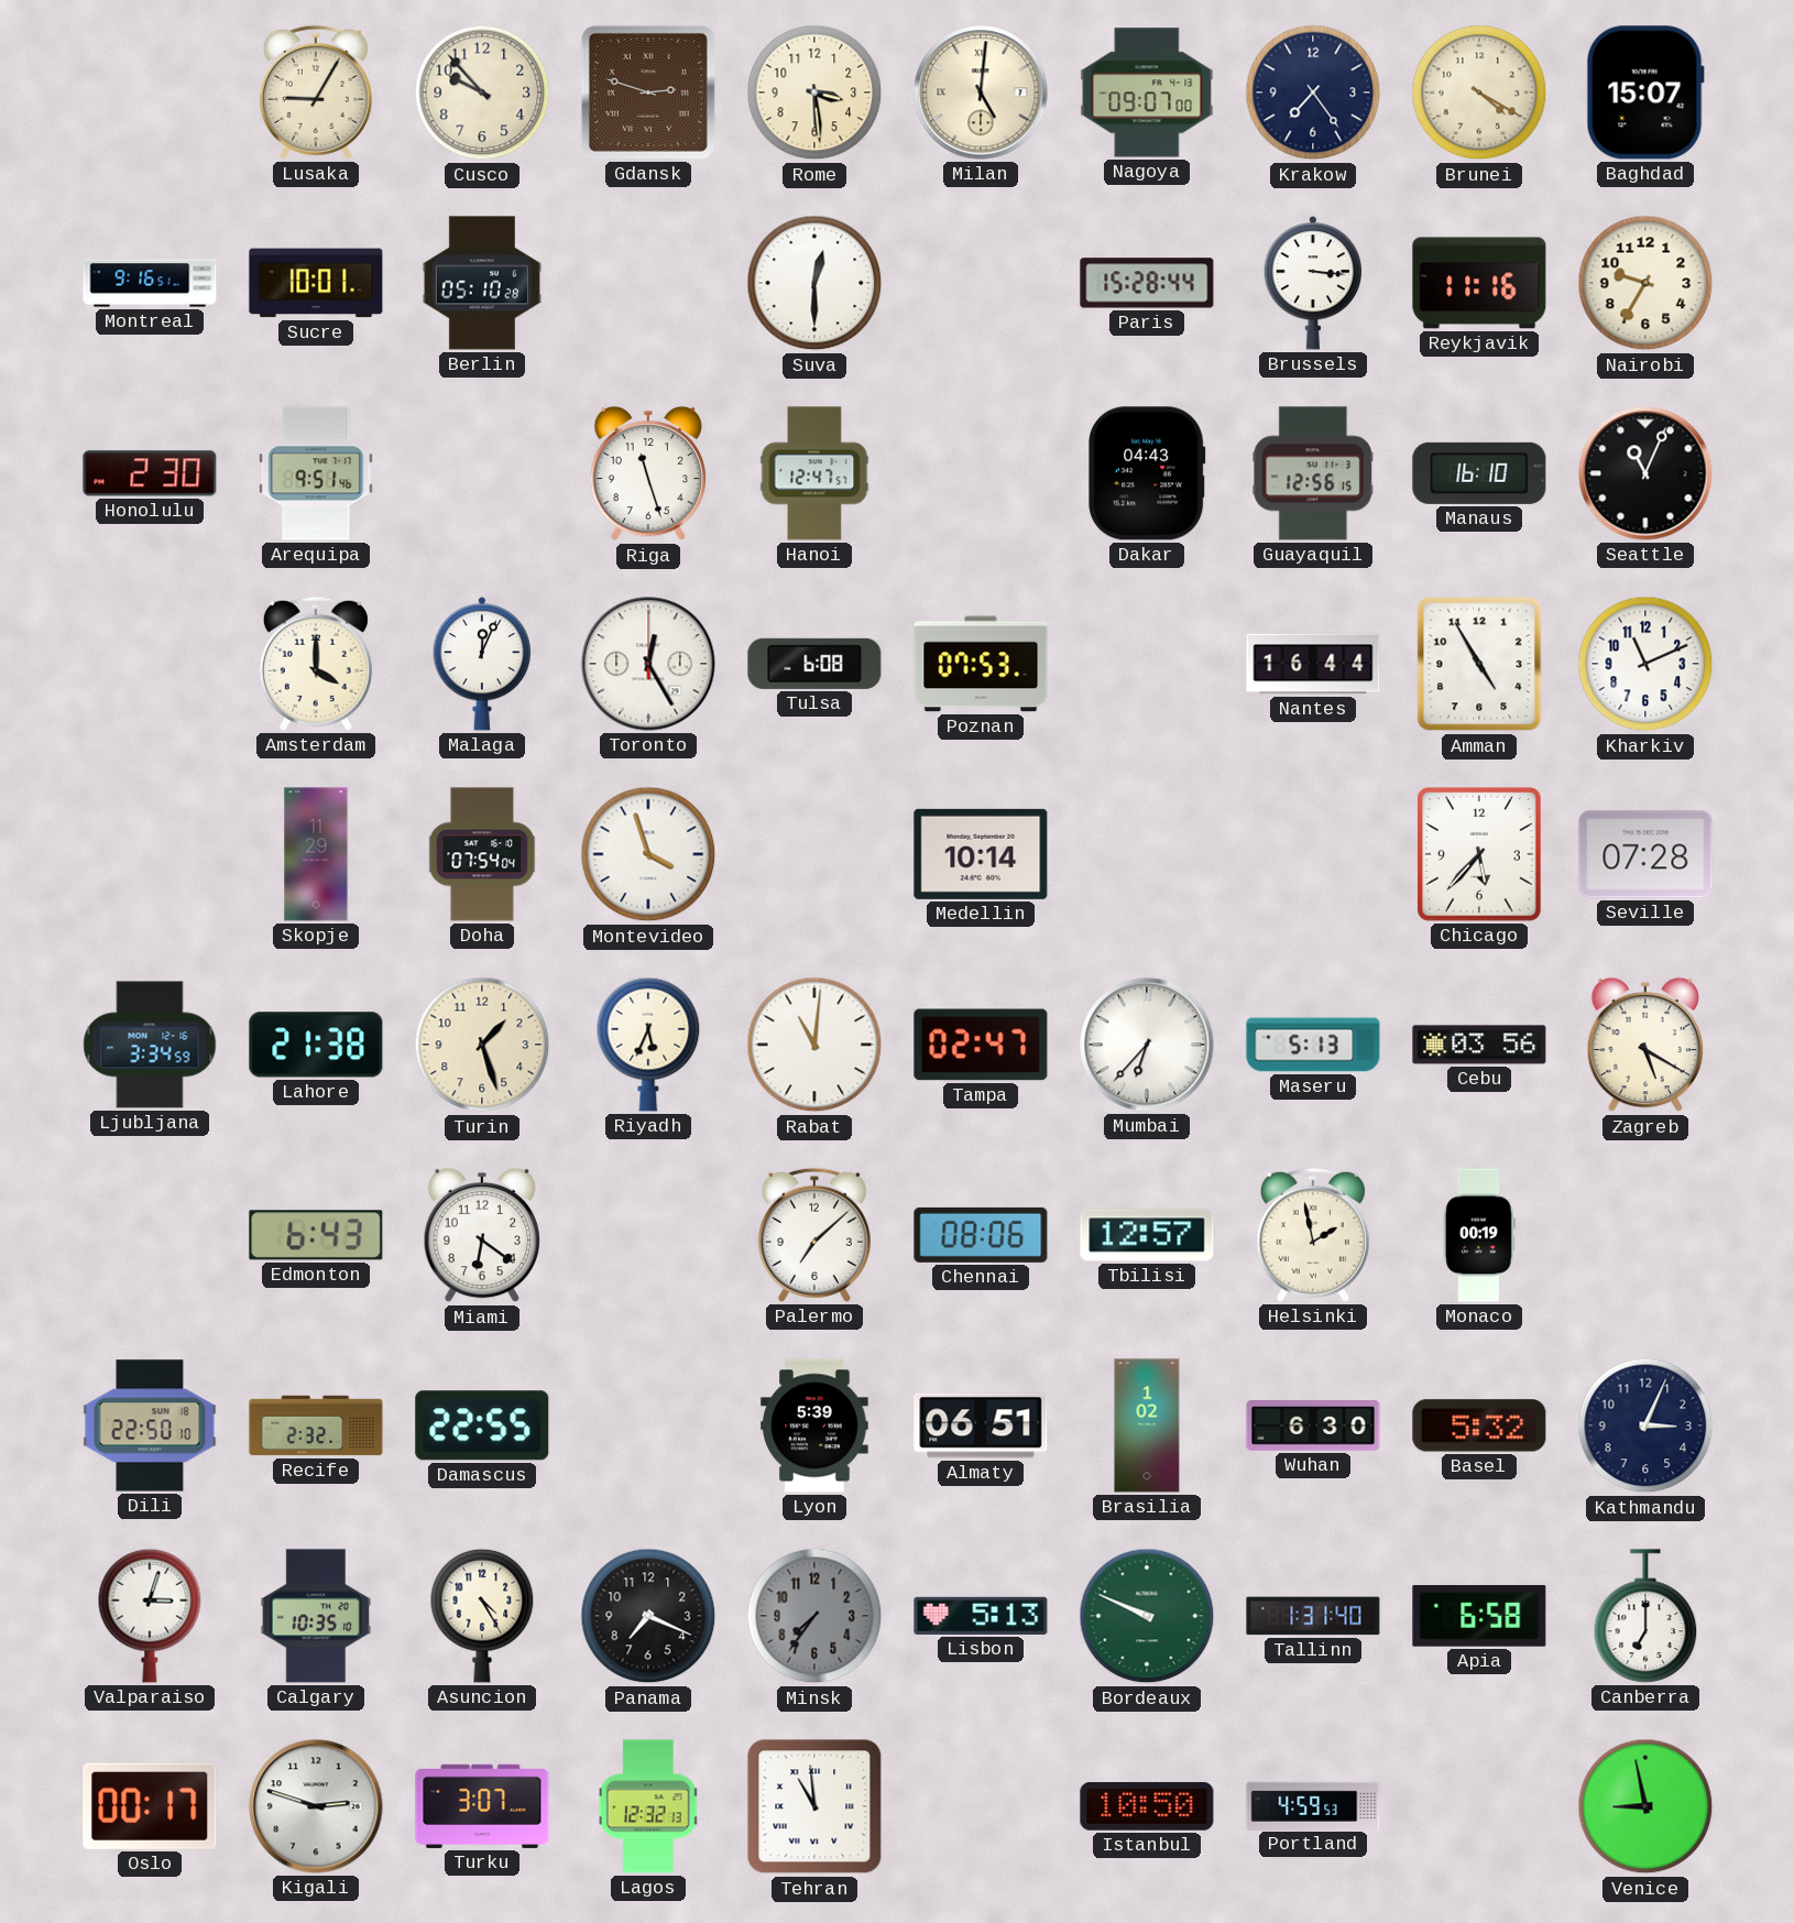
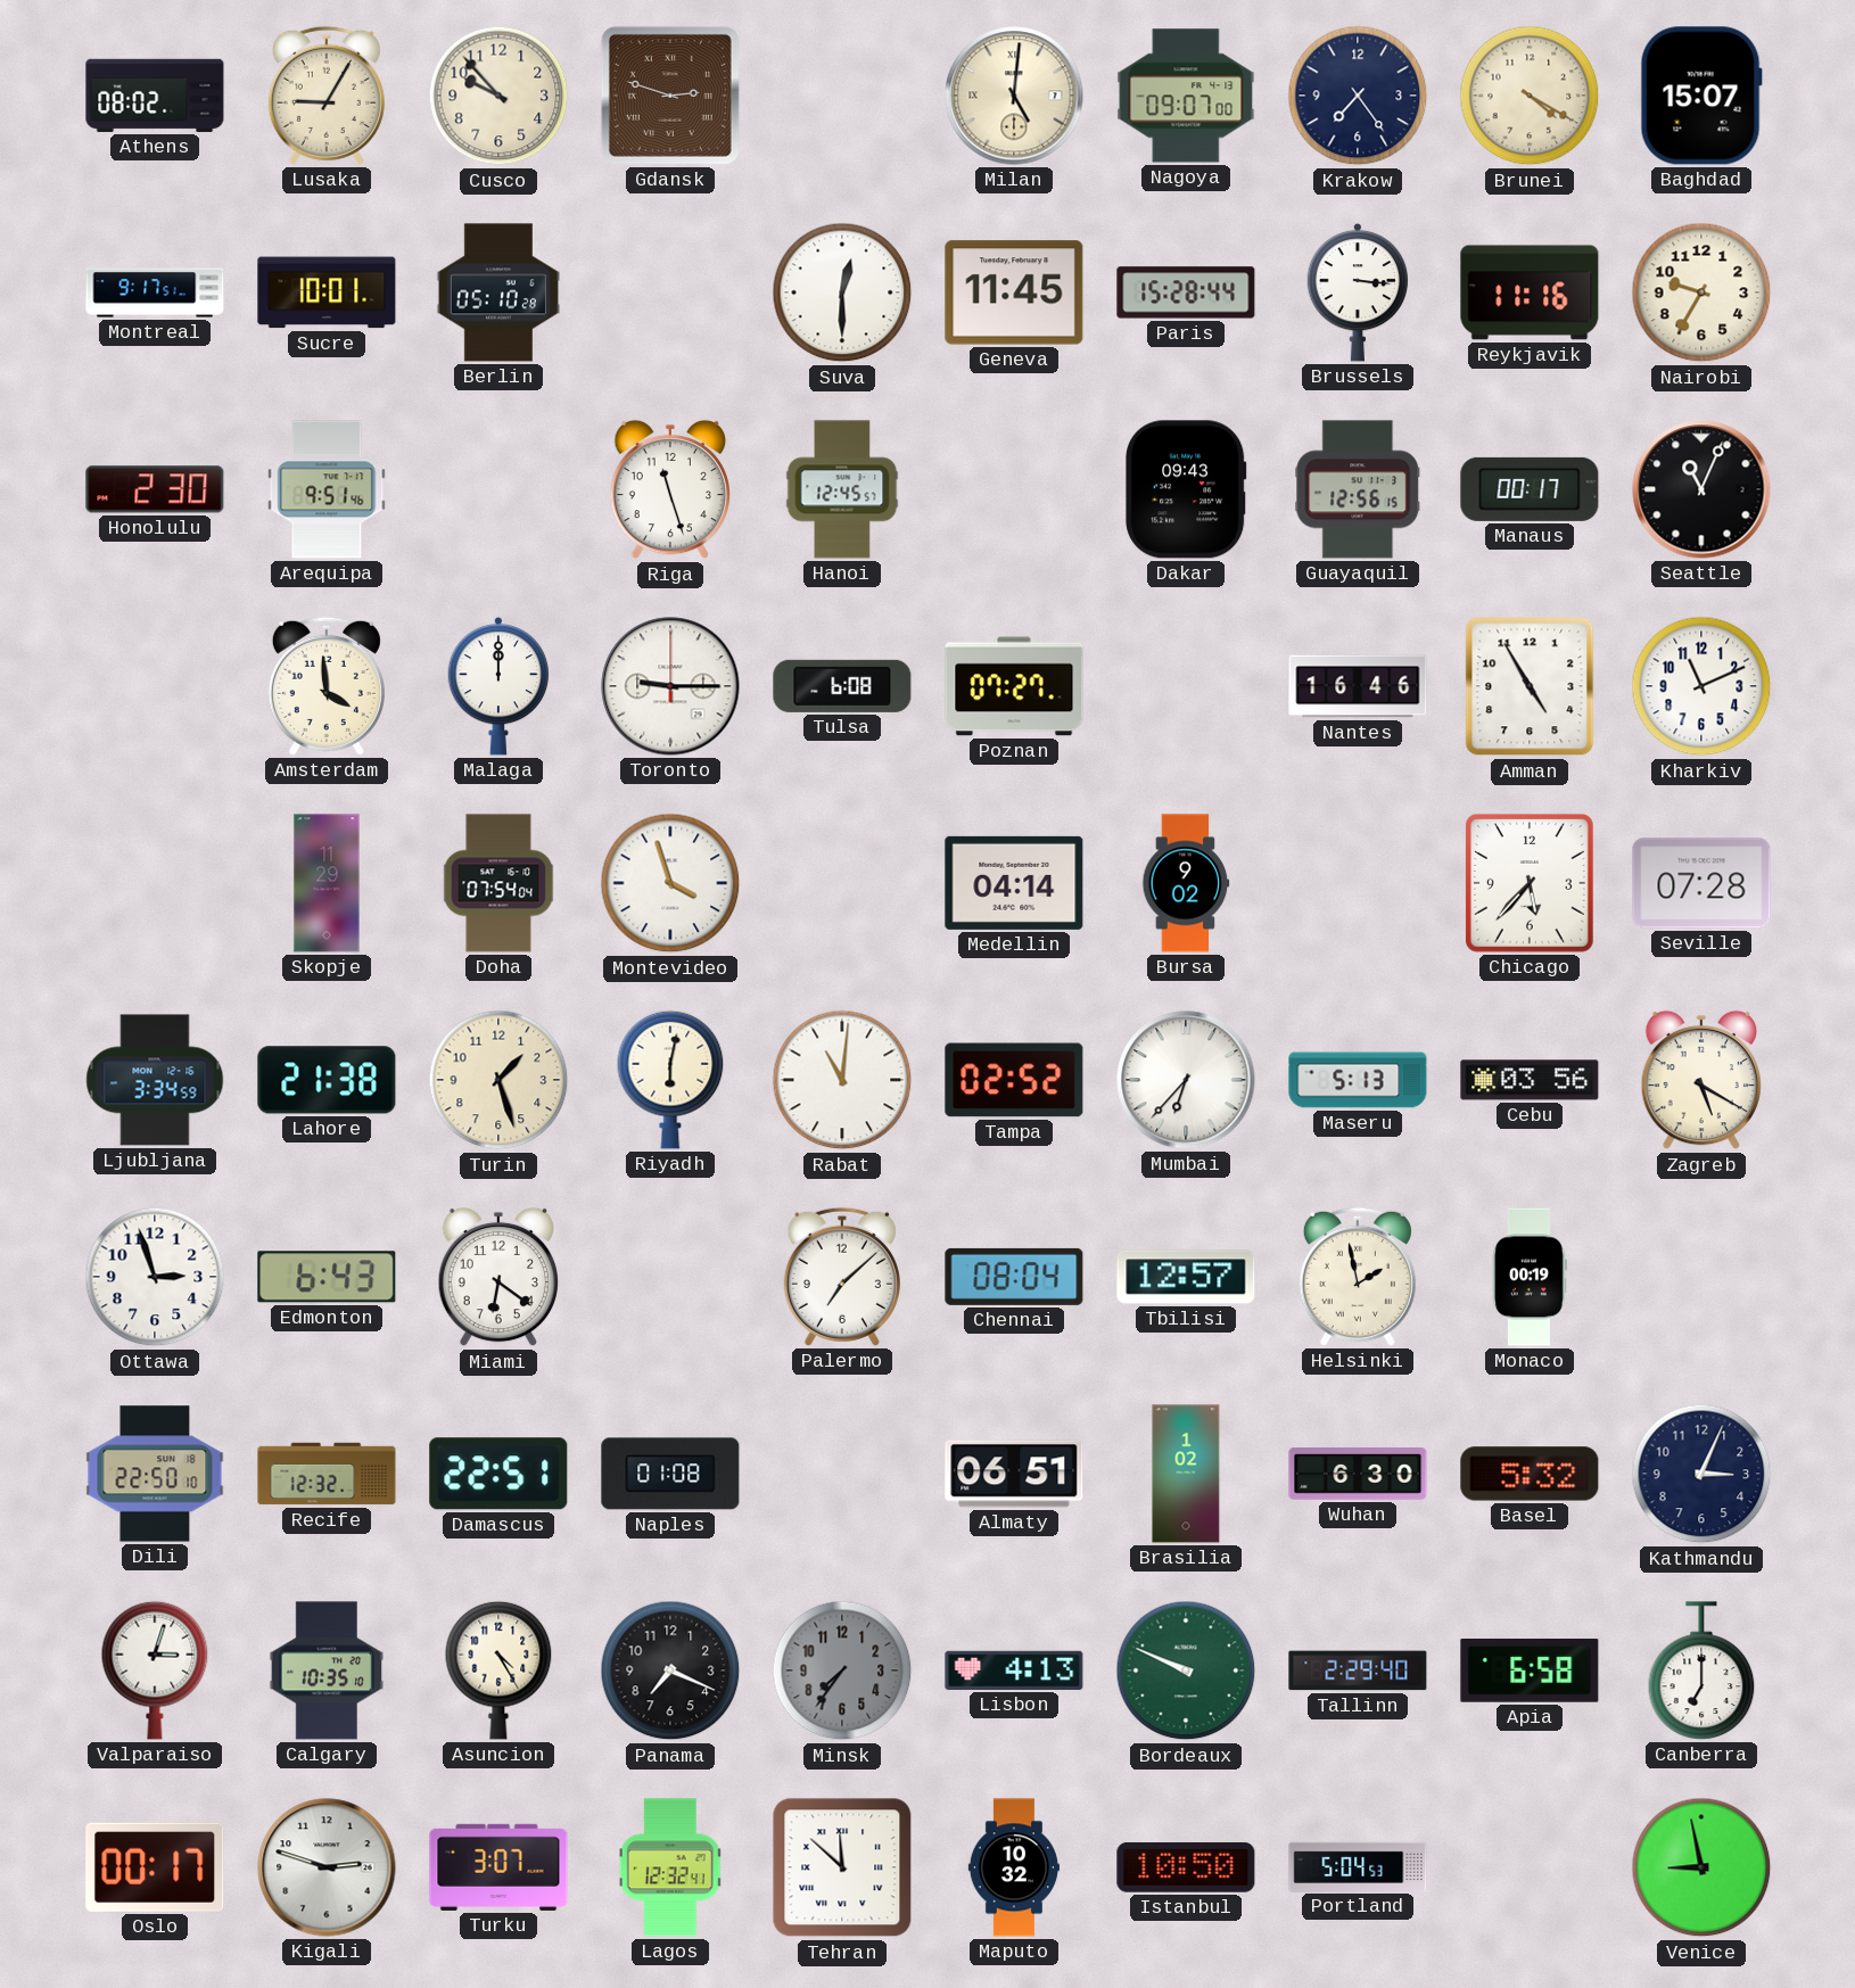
Athens: none -> 08:02
Rome: 3:29 -> none
Montreal: 9:16 -> 9:17
Geneva: none -> 11:45
Hanoi: 12:47 -> 12:45
Dakar: 04:43 -> 09:43
Manaus: 16:10 -> 00:17
Amsterdam: 4:00 -> 3:59
Malaga: 12:04 -> 12:00
Toronto: 12:25 -> 9:15
Poznan: 07:53 -> 07:27
Nantes: 16:44 -> 16:46
Medellin: 10:14 -> 04:14
Bursa: none -> 9:02
Riyadh: 5:34 -> 6:02
Tampa: 02:47 -> 02:52
Ottawa: none -> 2:57
Chennai: 08:06 -> 08:04
Recife: 2:32 -> 12:32
Damascus: 22:55 -> 22:51
Naples: none -> 01:08
Lyon: 5:39 -> none
Lisbon: 5:13 -> 4:13
Tallinn: 1:31 -> 2:29
Lagos: 12:32:13 -> 12:32:41
Tehran: 10:59 -> 11:52
Maputo: none -> 10:32
Portland: 4:59 -> 5:04
